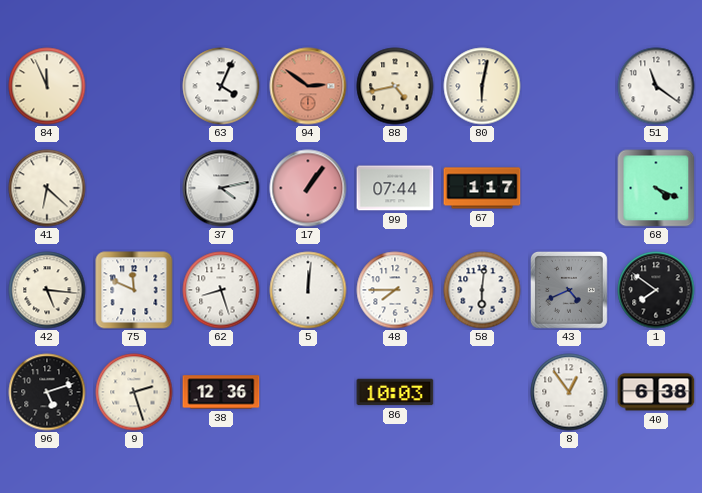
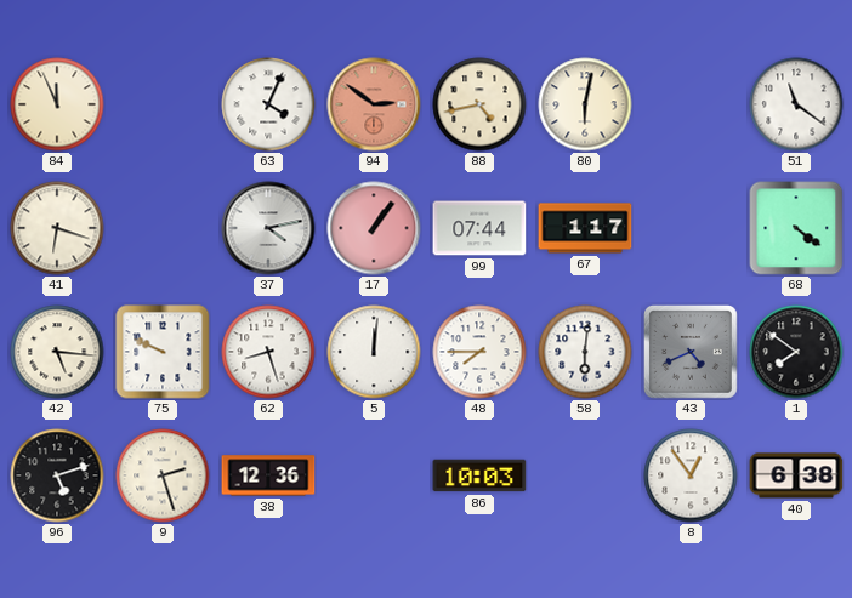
41: 6:22 -> 6:18
68: 4:19 -> 4:21
75: 11:49 -> 9:49
